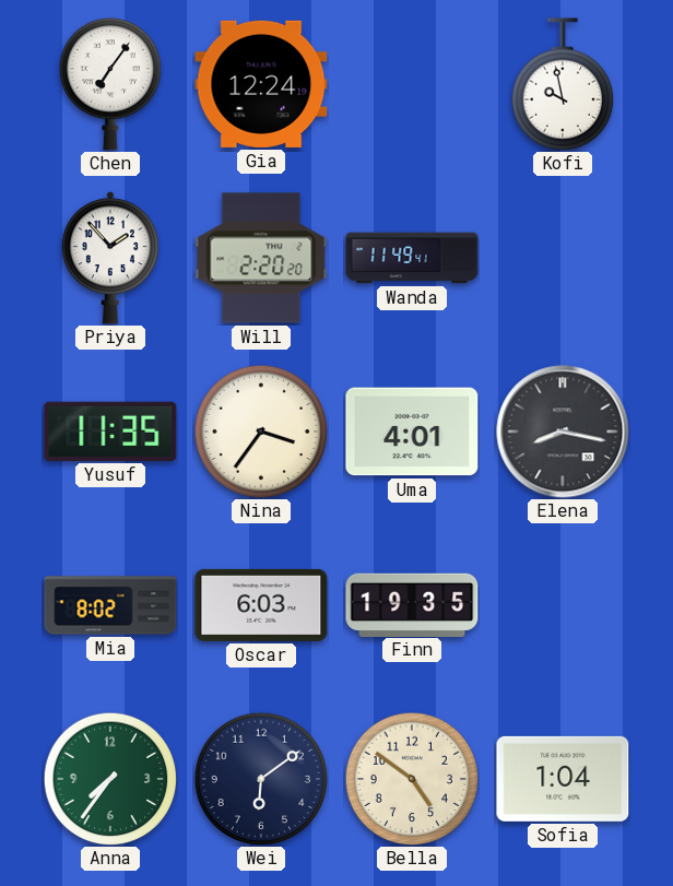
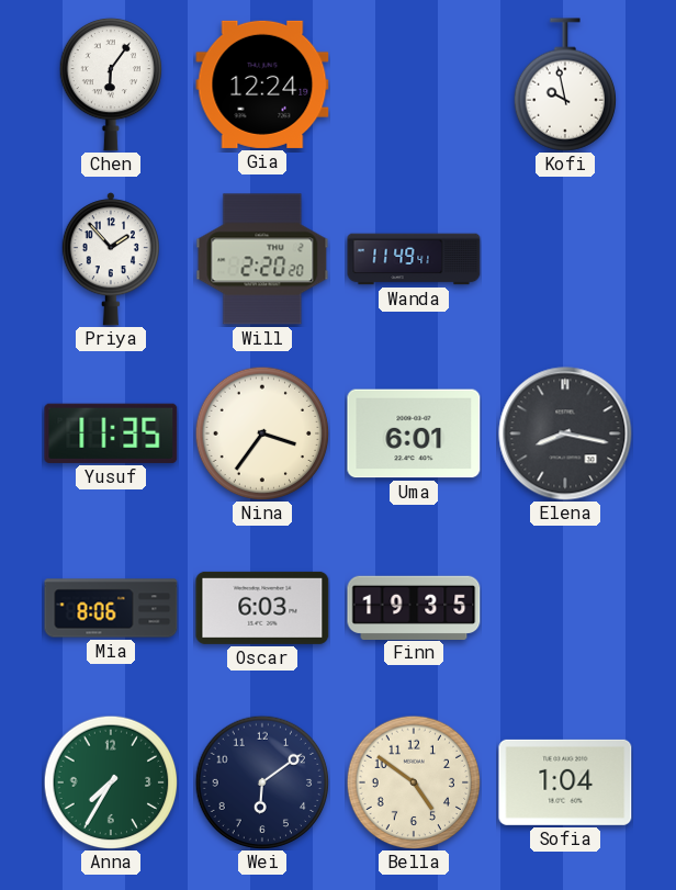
Chen: 7:06 -> 6:06
Uma: 4:01 -> 6:01
Mia: 8:02 -> 8:06
Anna: 7:36 -> 7:35
